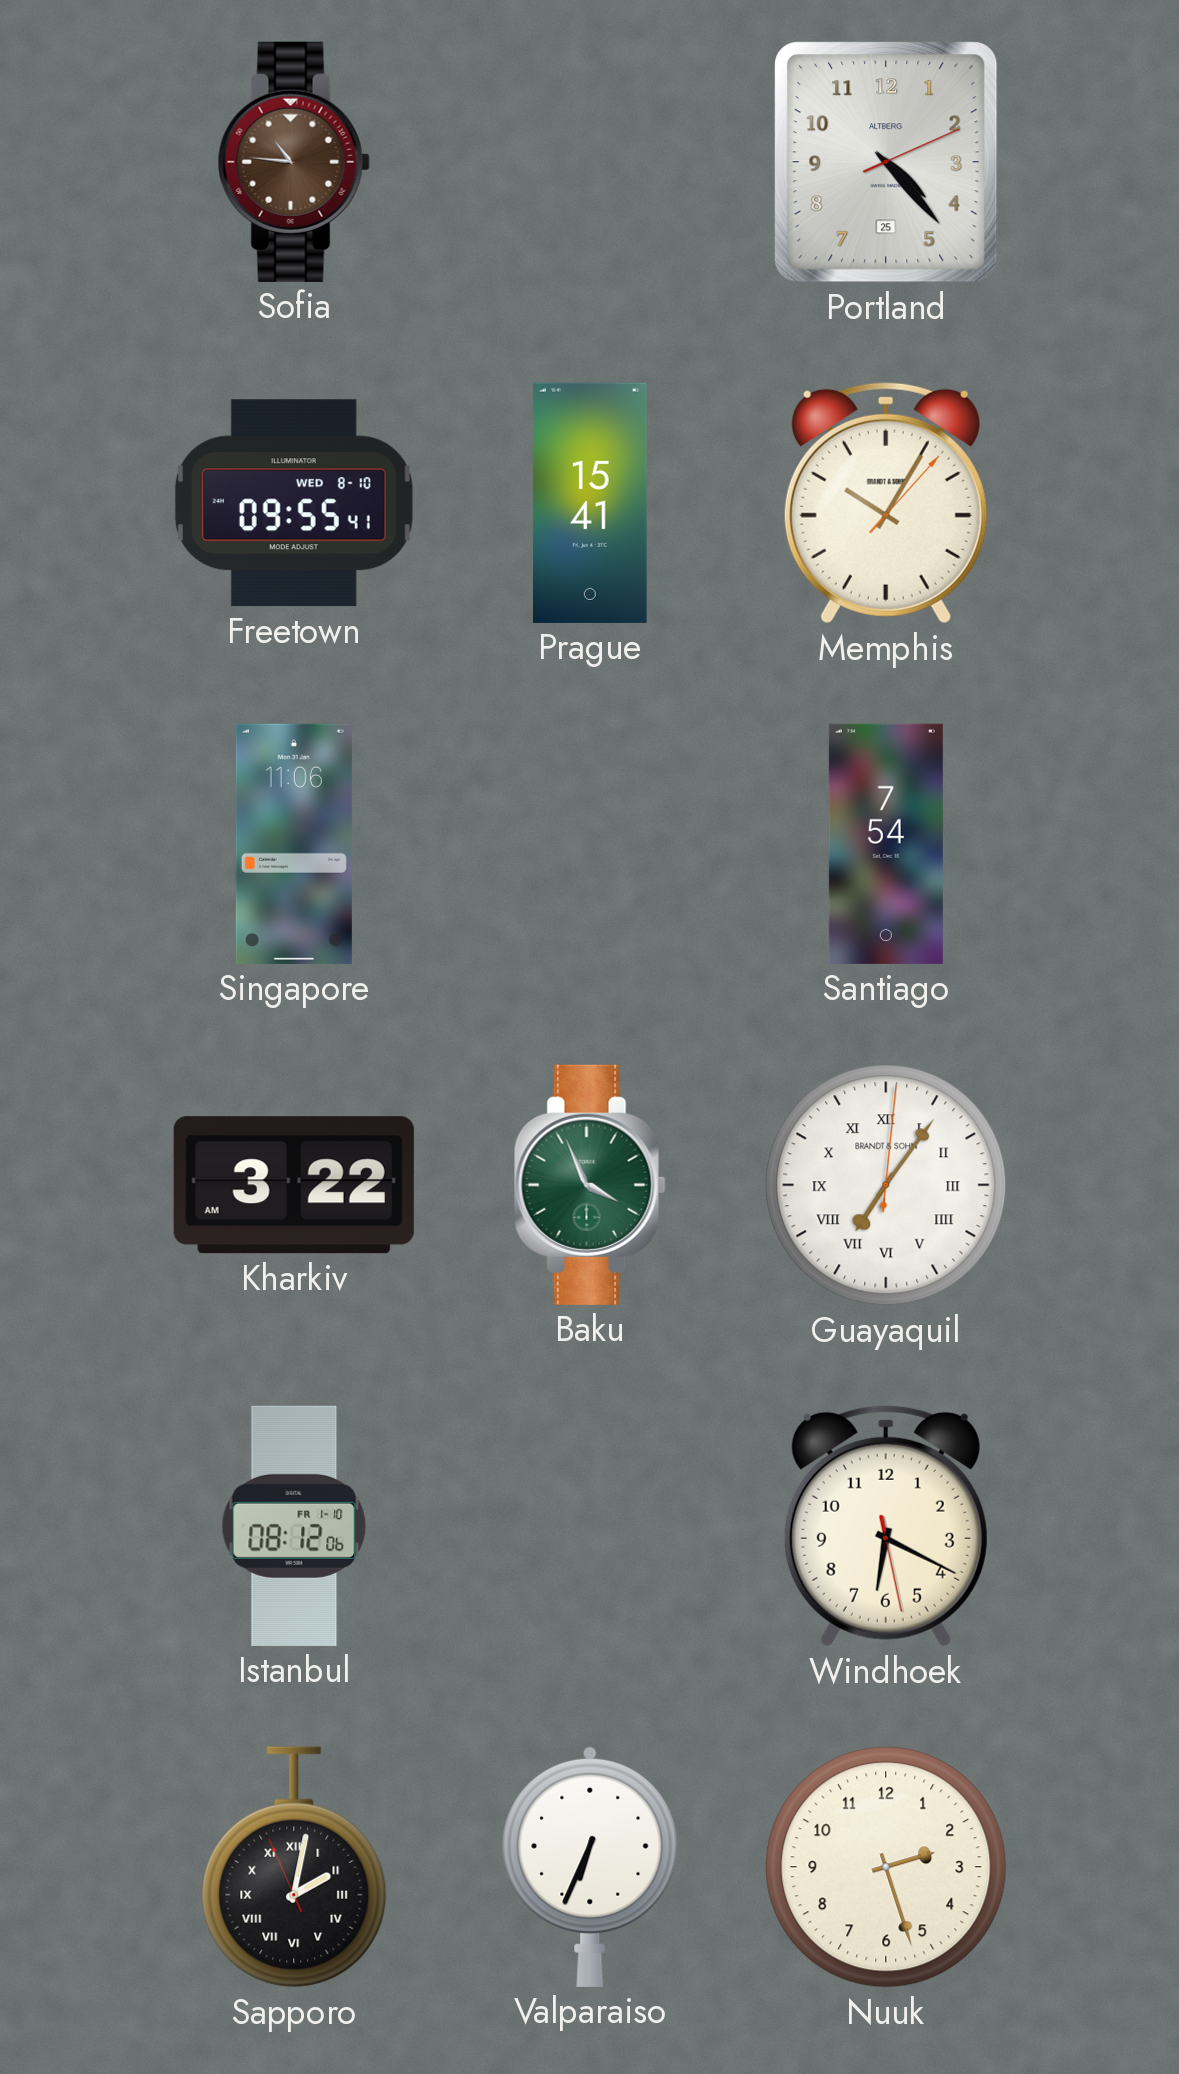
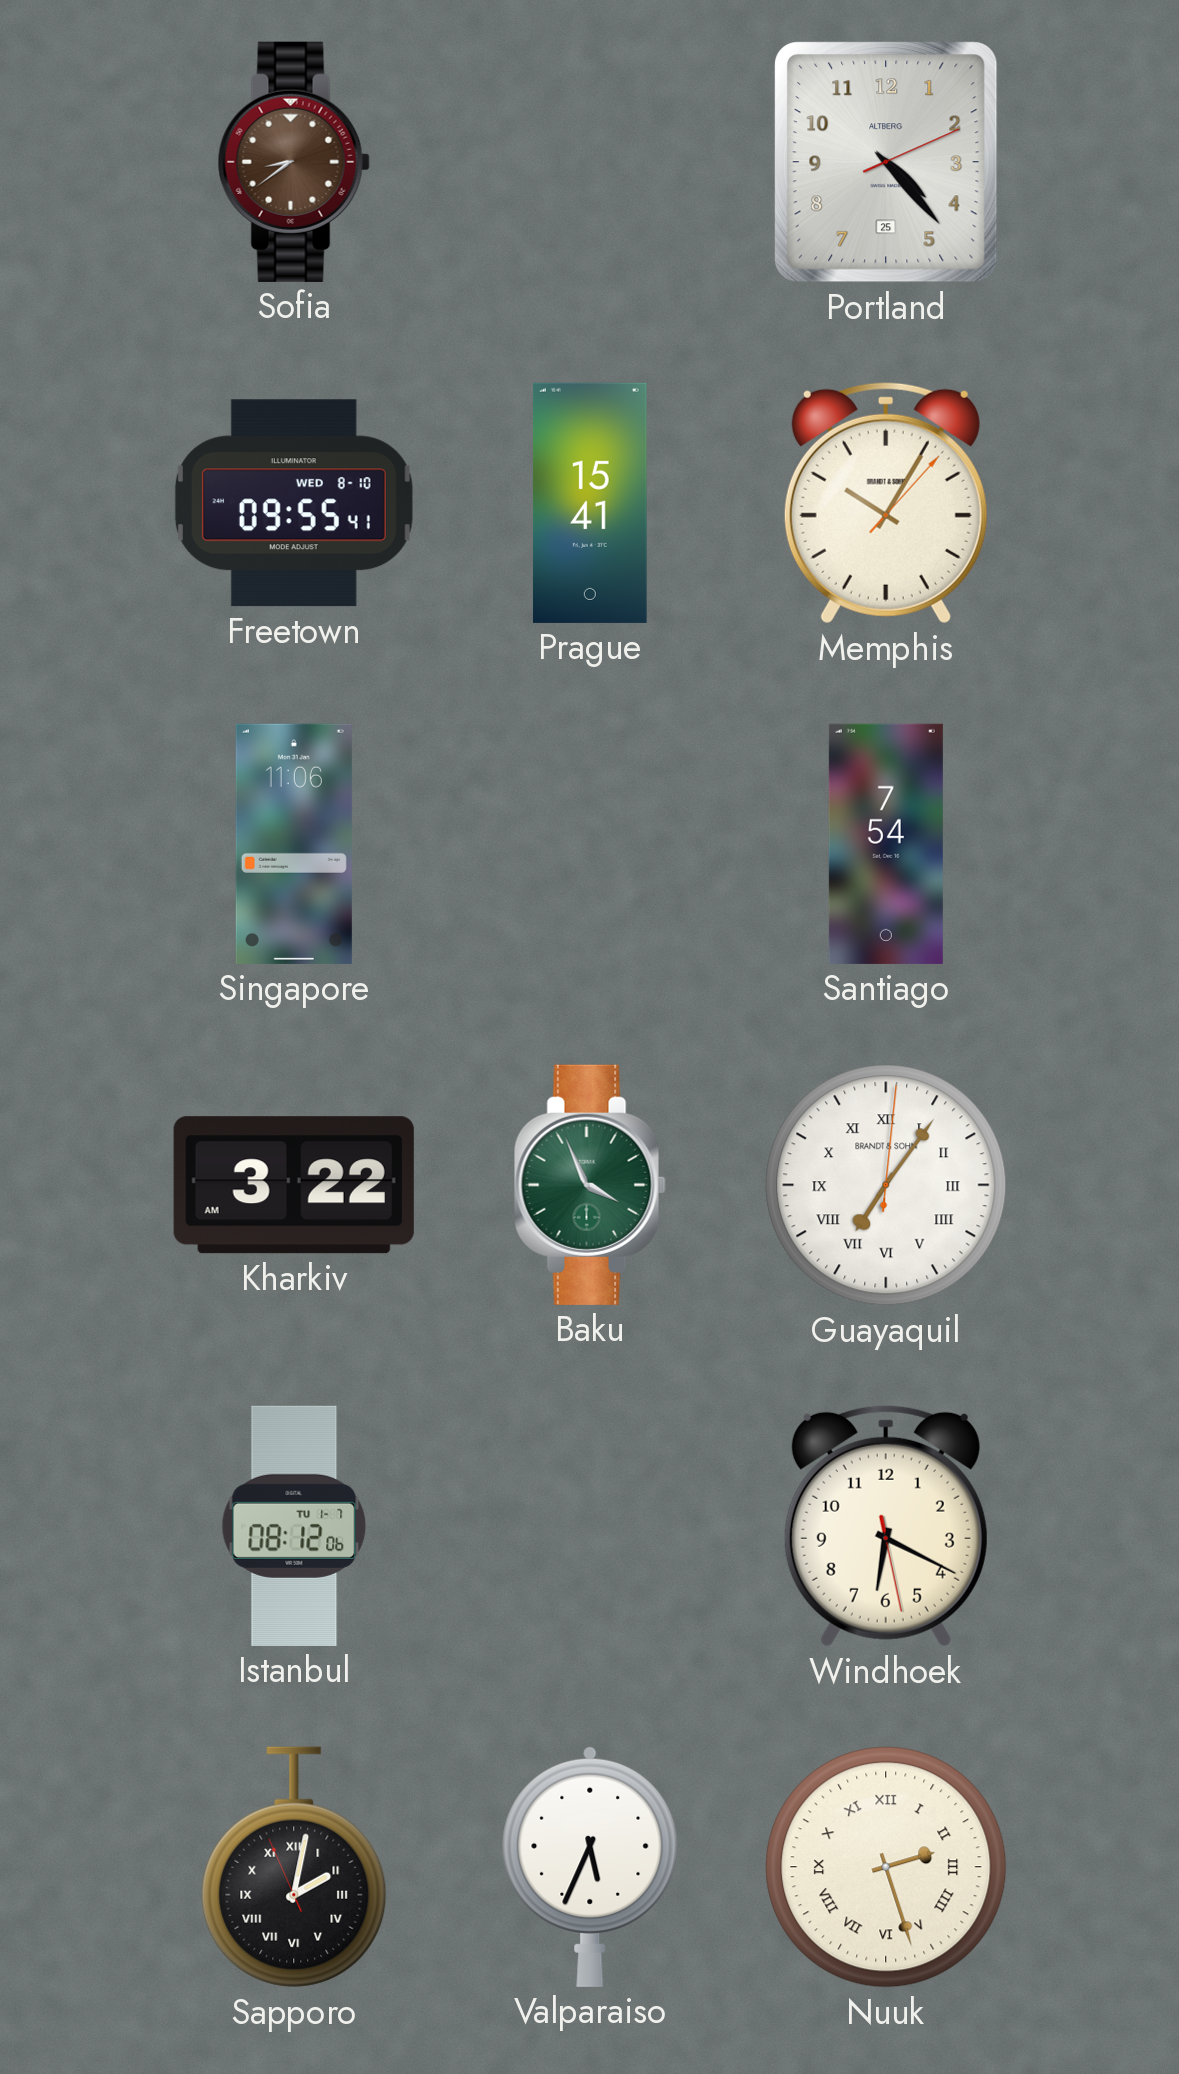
Sofia: 10:46 -> 8:39
Istanbul date: FR 1-10 -> TU 1-7
Valparaiso: 6:34 -> 5:34
Nuuk numerals: Arabic -> Roman
